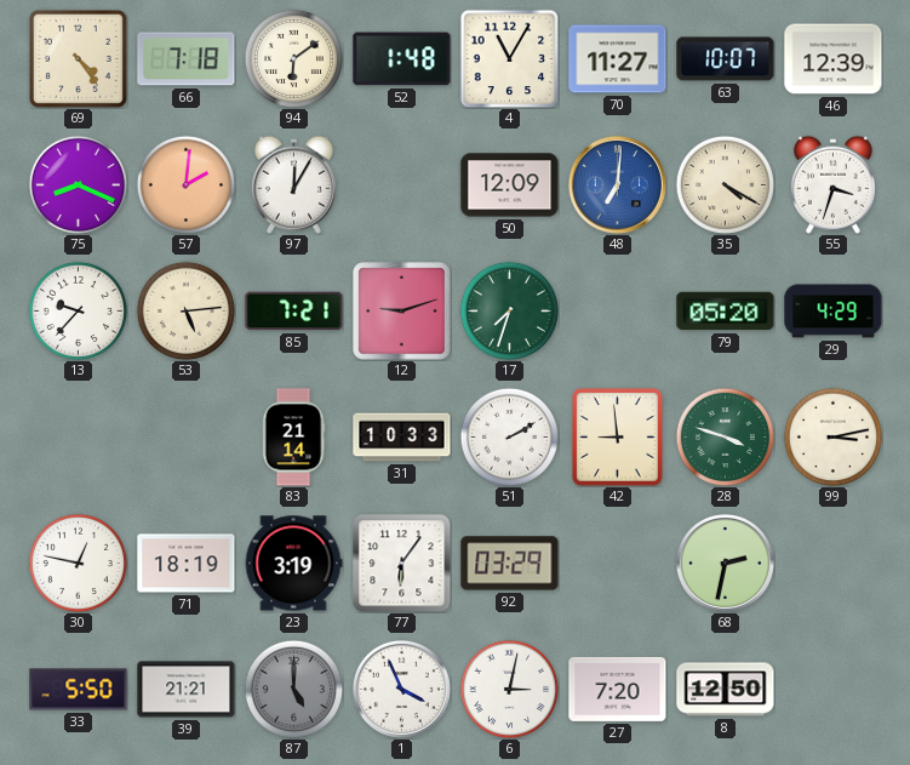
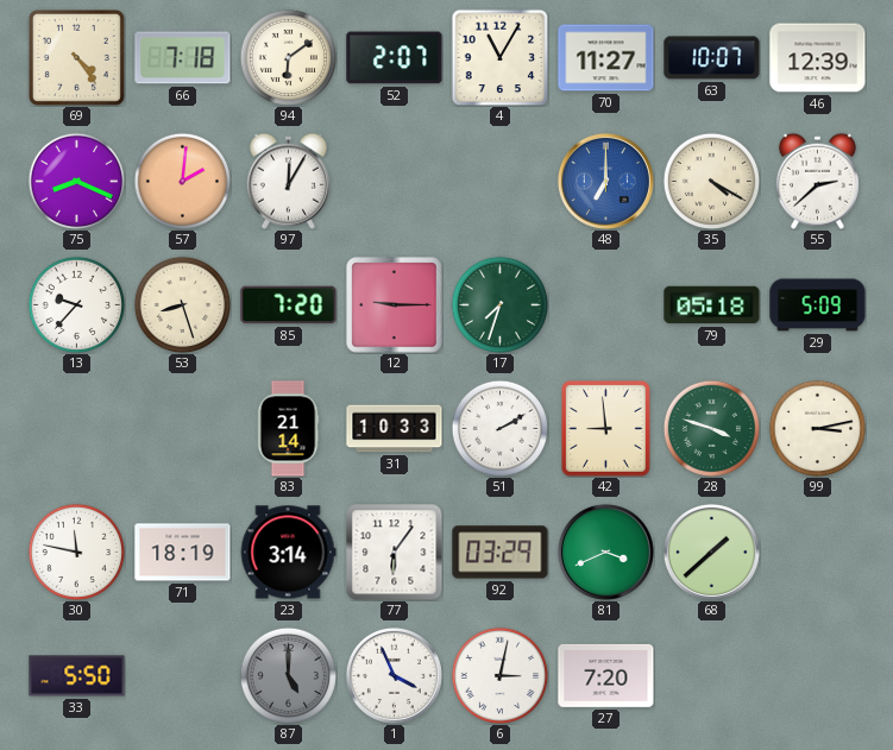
52: 1:48 -> 2:07
50: 12:09 -> none
48: 7:01 -> 7:00
55: 3:33 -> 2:38
53: 5:14 -> 8:27
85: 7:21 -> 7:20
12: 9:12 -> 9:15
79: 05:20 -> 05:18
29: 4:29 -> 5:09
30: 12:47 -> 11:47
23: 3:19 -> 3:14
81: none -> 3:41
68: 2:32 -> 1:38
39: 21:21 -> none
8: 12:50 -> none
